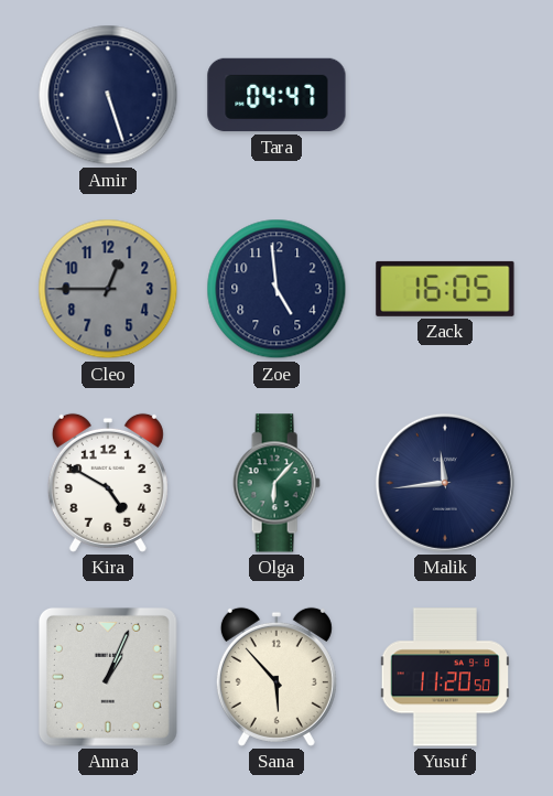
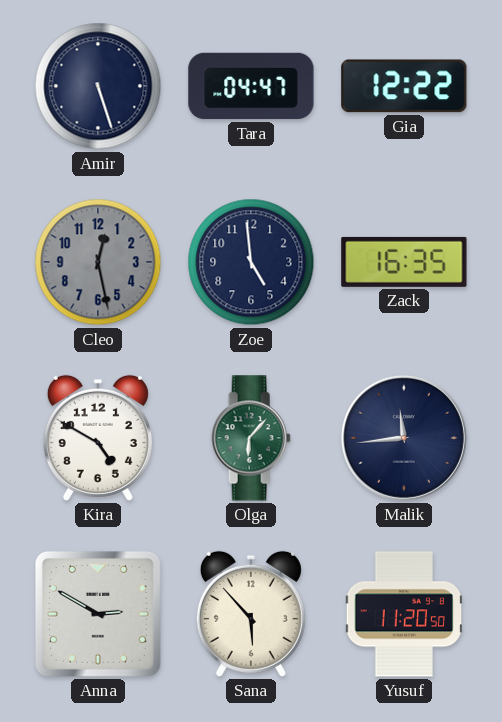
Gia: none -> 12:22
Cleo: 12:45 -> 12:28
Zack: 16:05 -> 16:35
Anna: 1:04 -> 2:50
